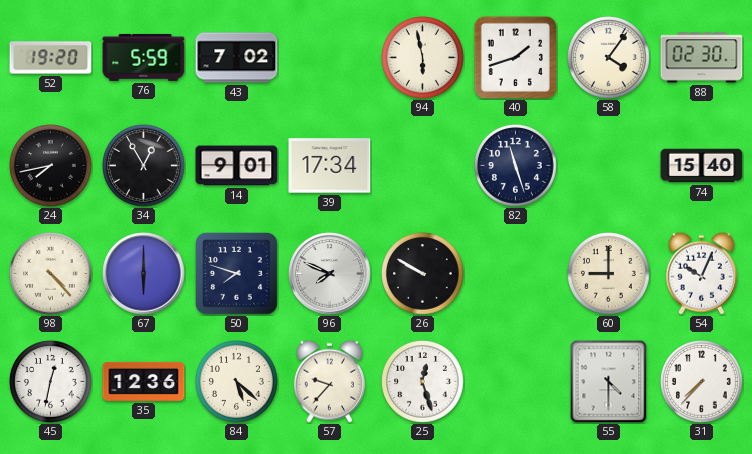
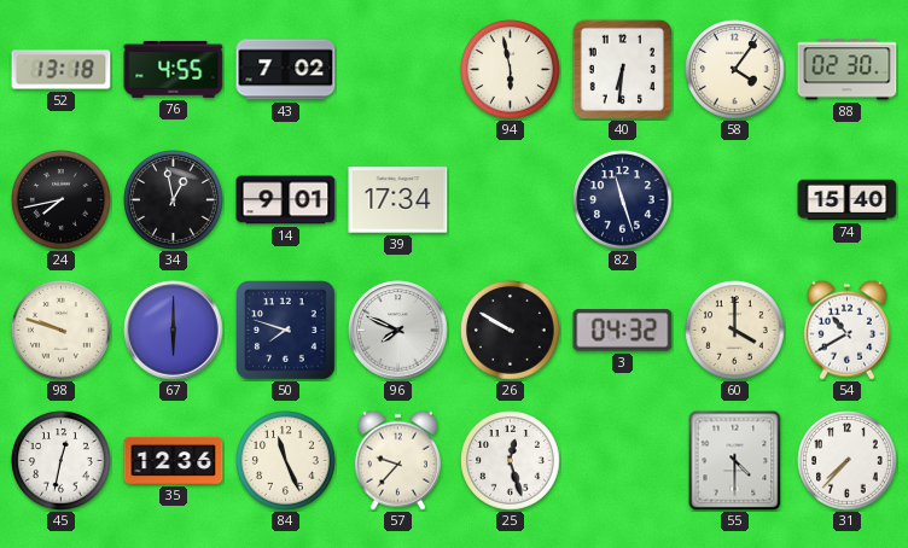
52: 19:20 -> 13:18
76: 5:59 -> 4:55
40: 1:42 -> 6:31
34: 12:55 -> 12:58
98: 4:23 -> 9:48
3: none -> 04:32
60: 9:00 -> 4:00
54: 10:04 -> 10:40
84: 5:22 -> 11:26
